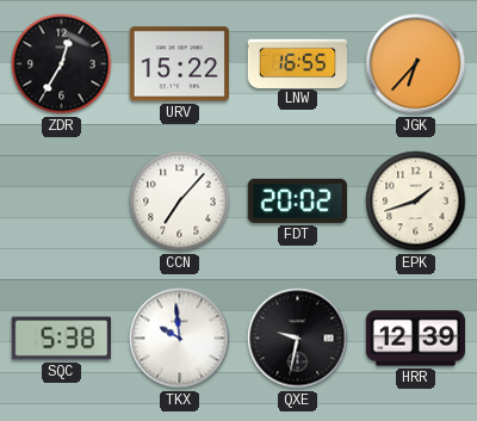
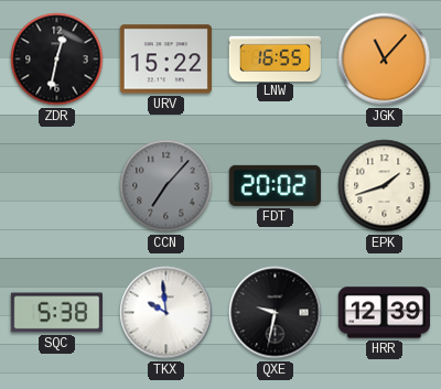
ZDR: 12:35 -> 12:32
JGK: 6:37 -> 11:07
CCN dial: white -> grey
